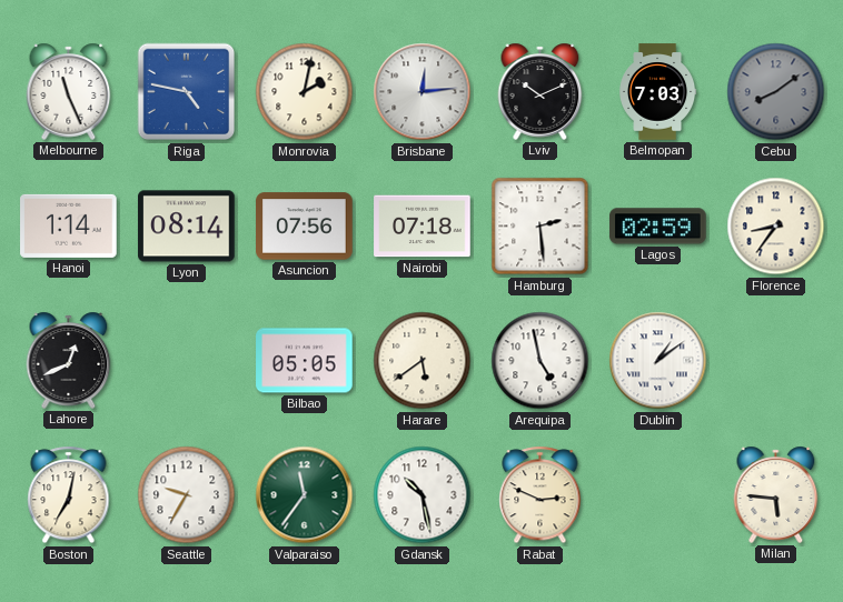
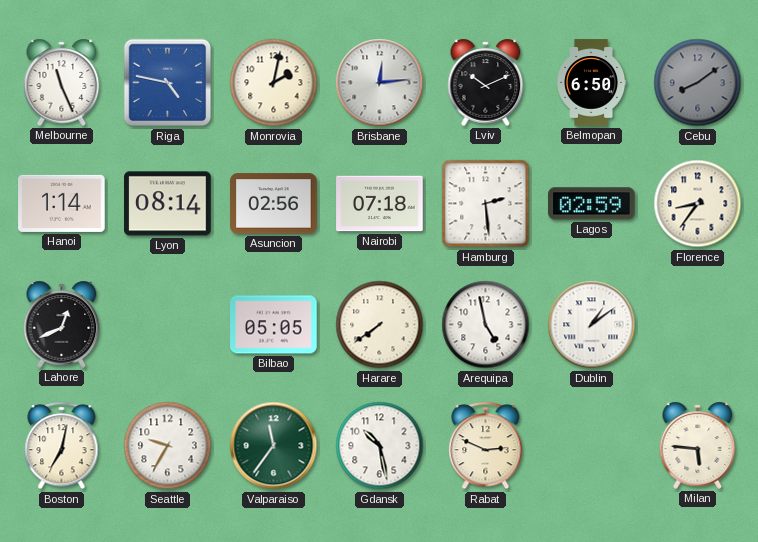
Belmopan: 7:03 -> 6:50
Asuncion: 07:56 -> 02:56
Harare: 5:39 -> 7:39
